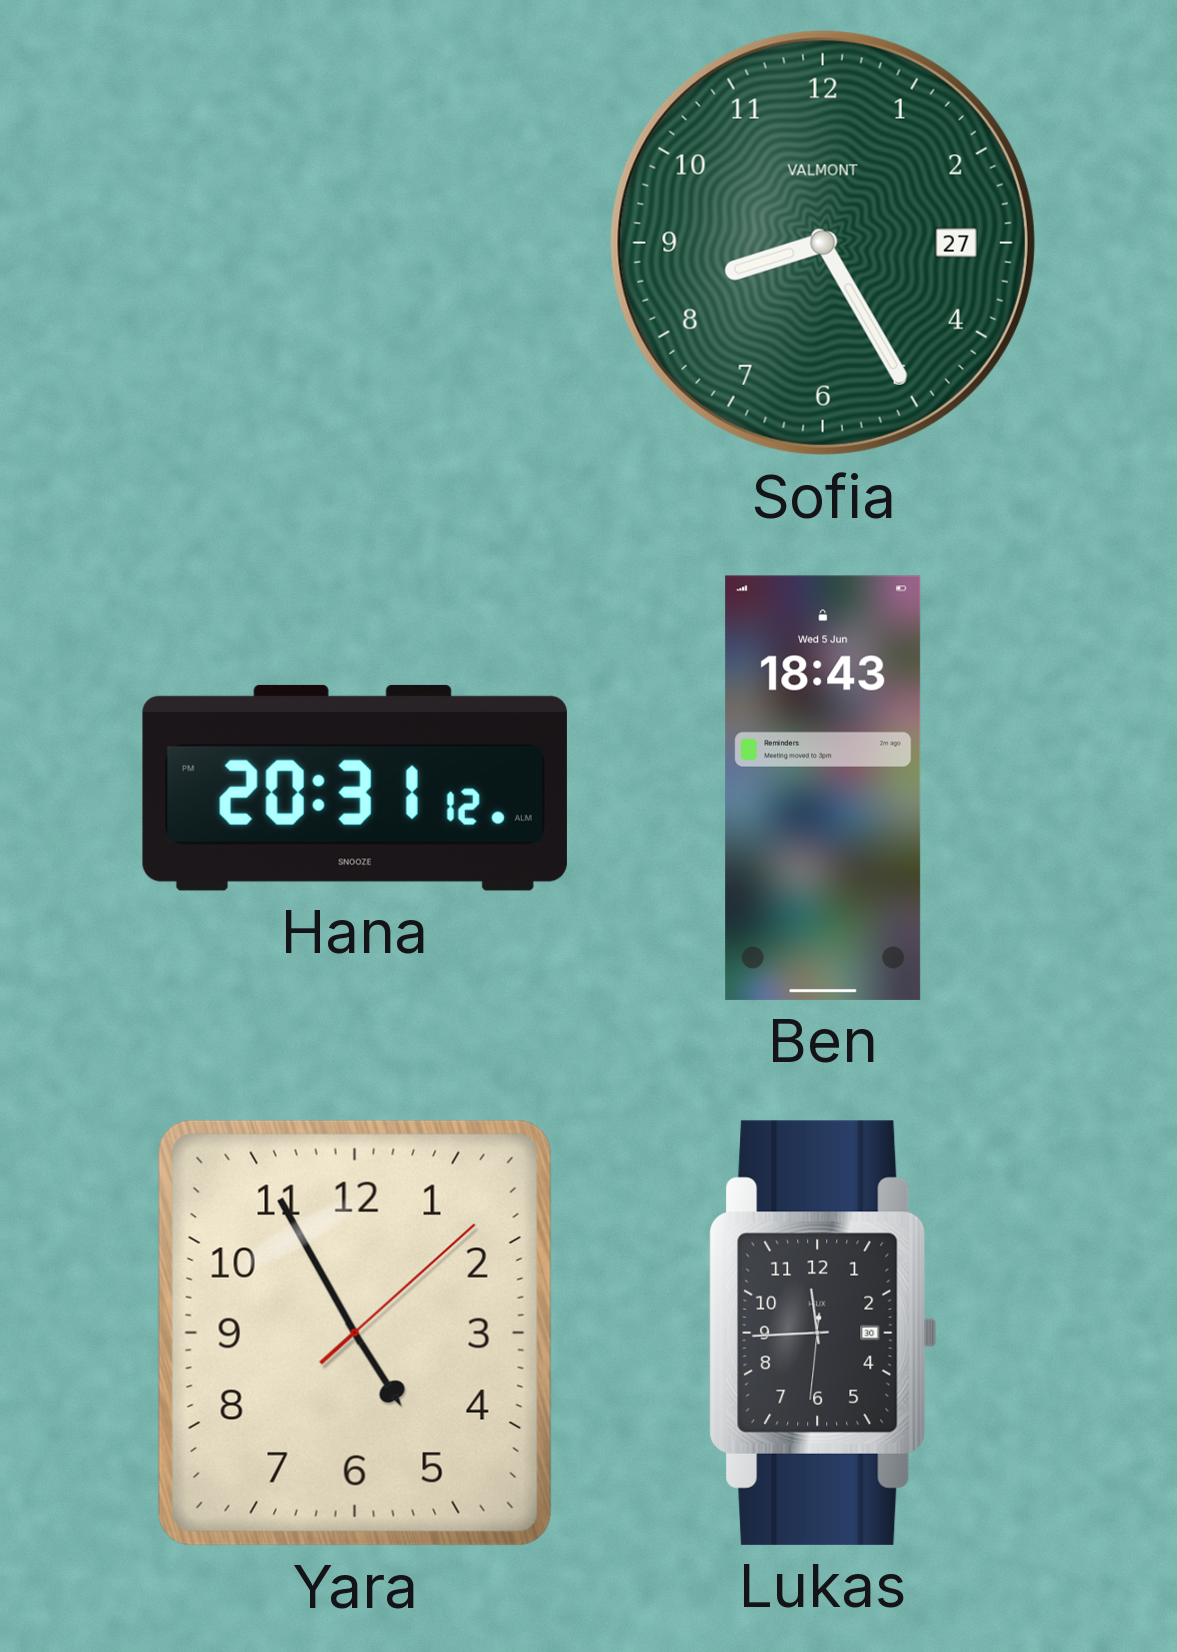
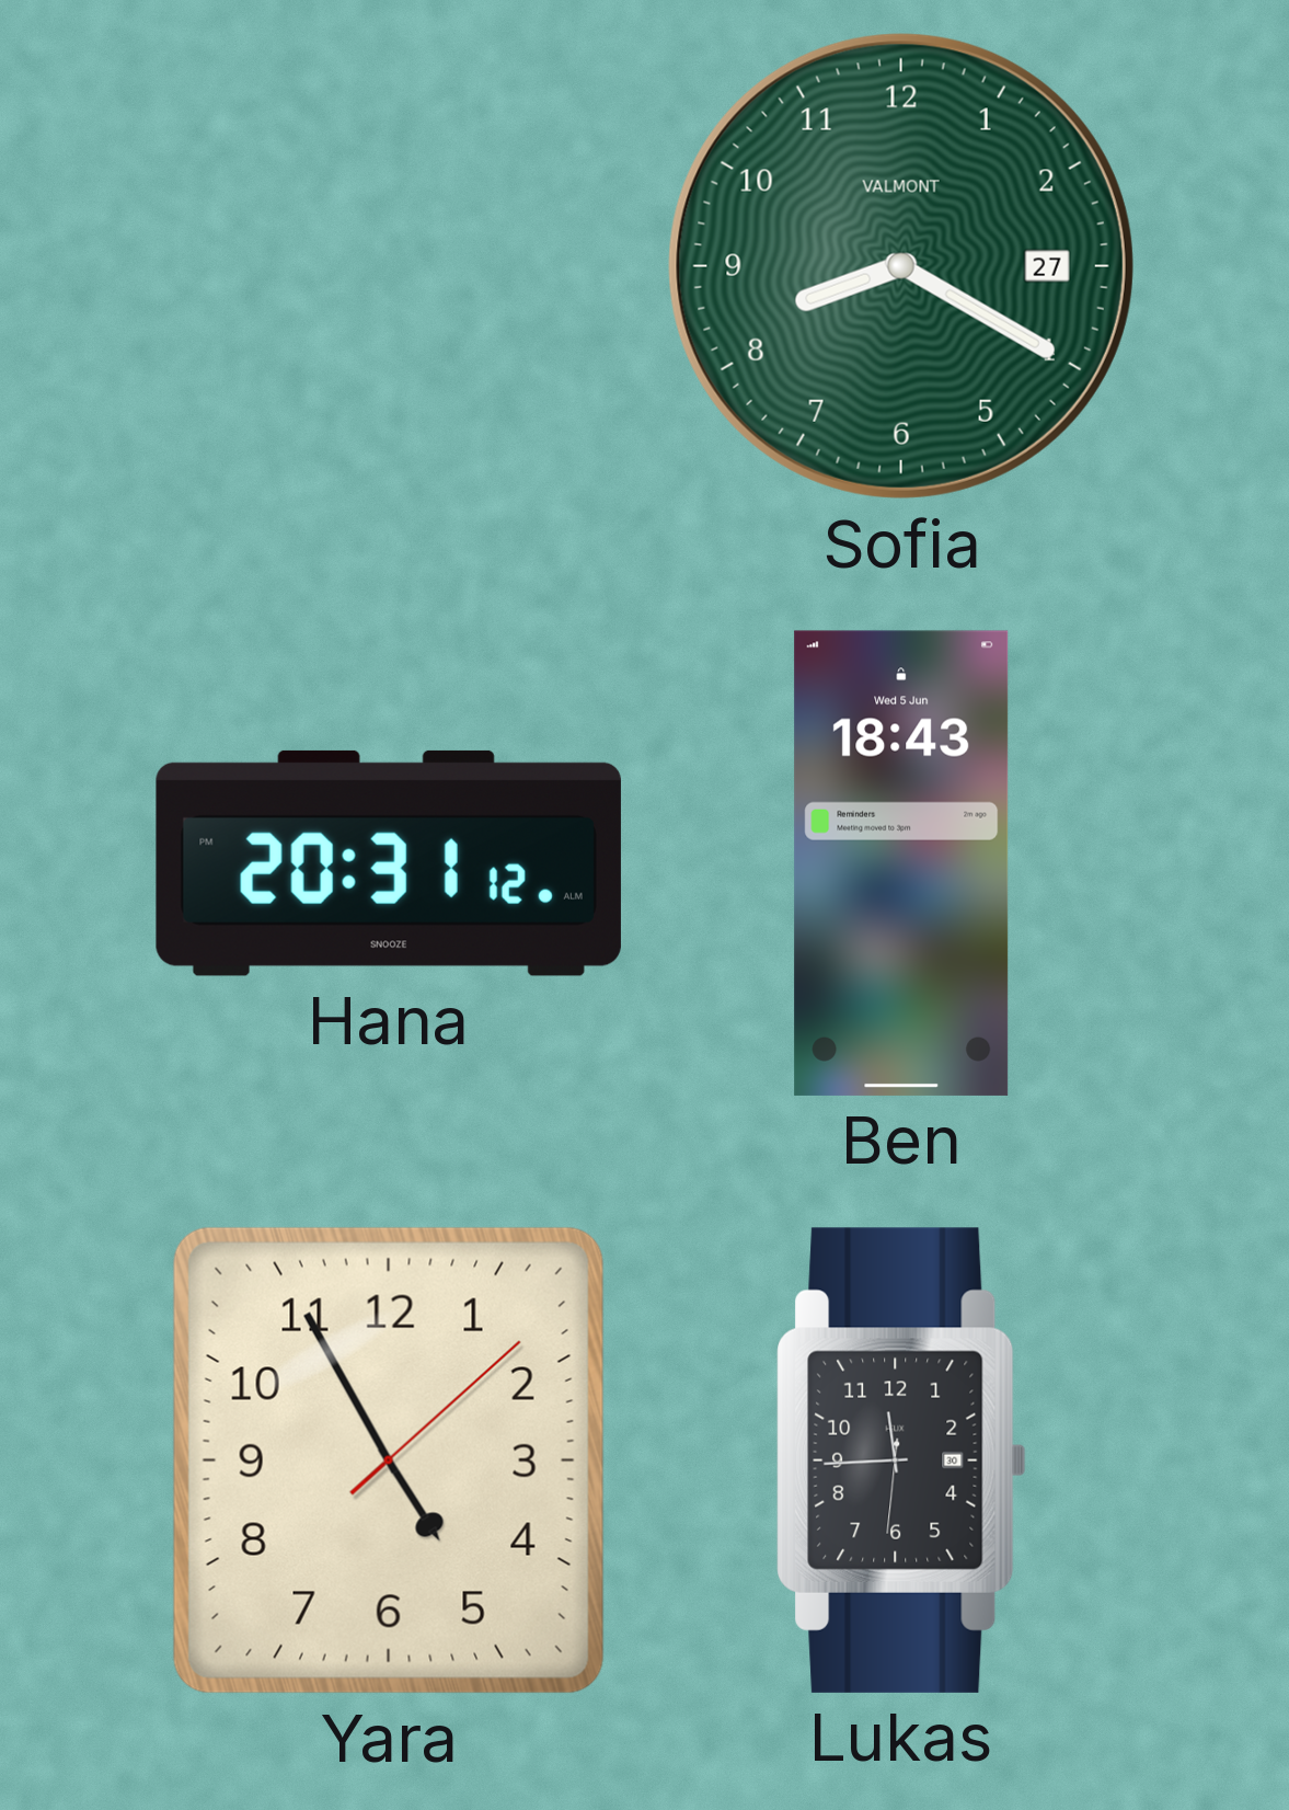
Sofia: 8:25 -> 8:20
